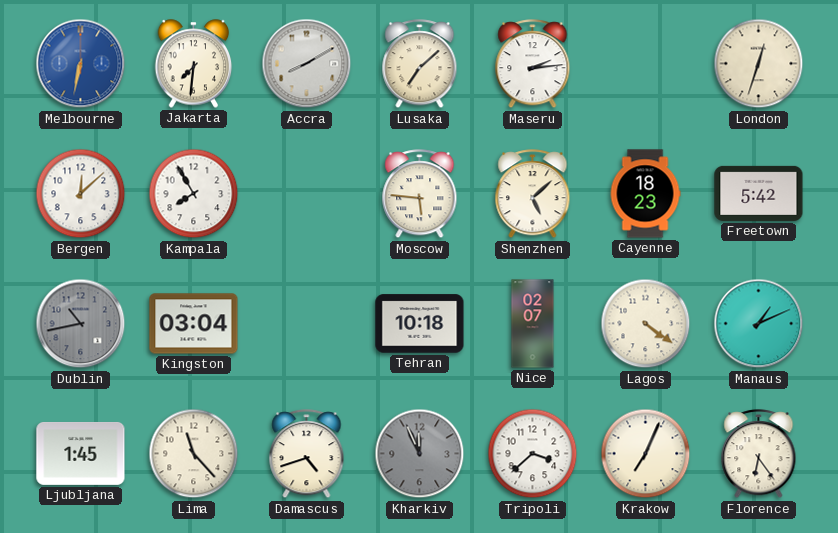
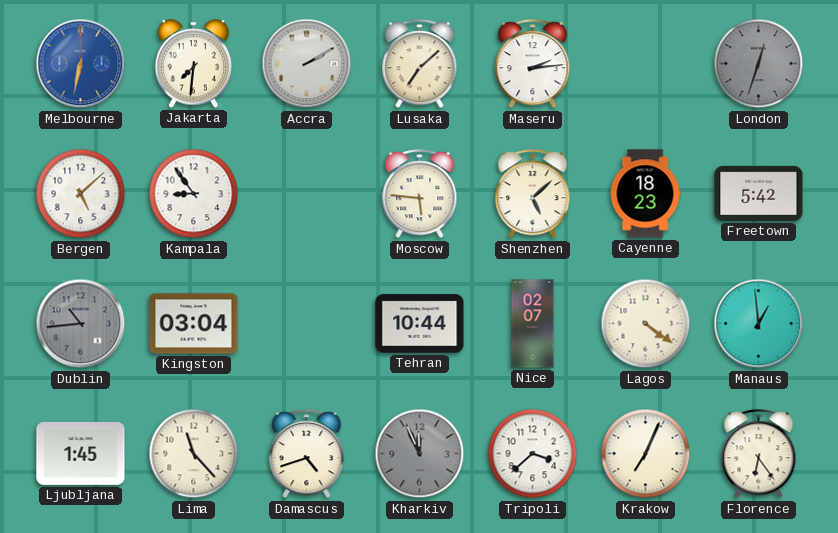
Accra: 8:10 -> 2:10
London dial: cream -> grey
Bergen: 12:08 -> 5:08
Kampala: 7:55 -> 8:54
Dublin: 10:43 -> 10:44
Tehran: 10:18 -> 10:44
Manaus: 1:11 -> 12:59
